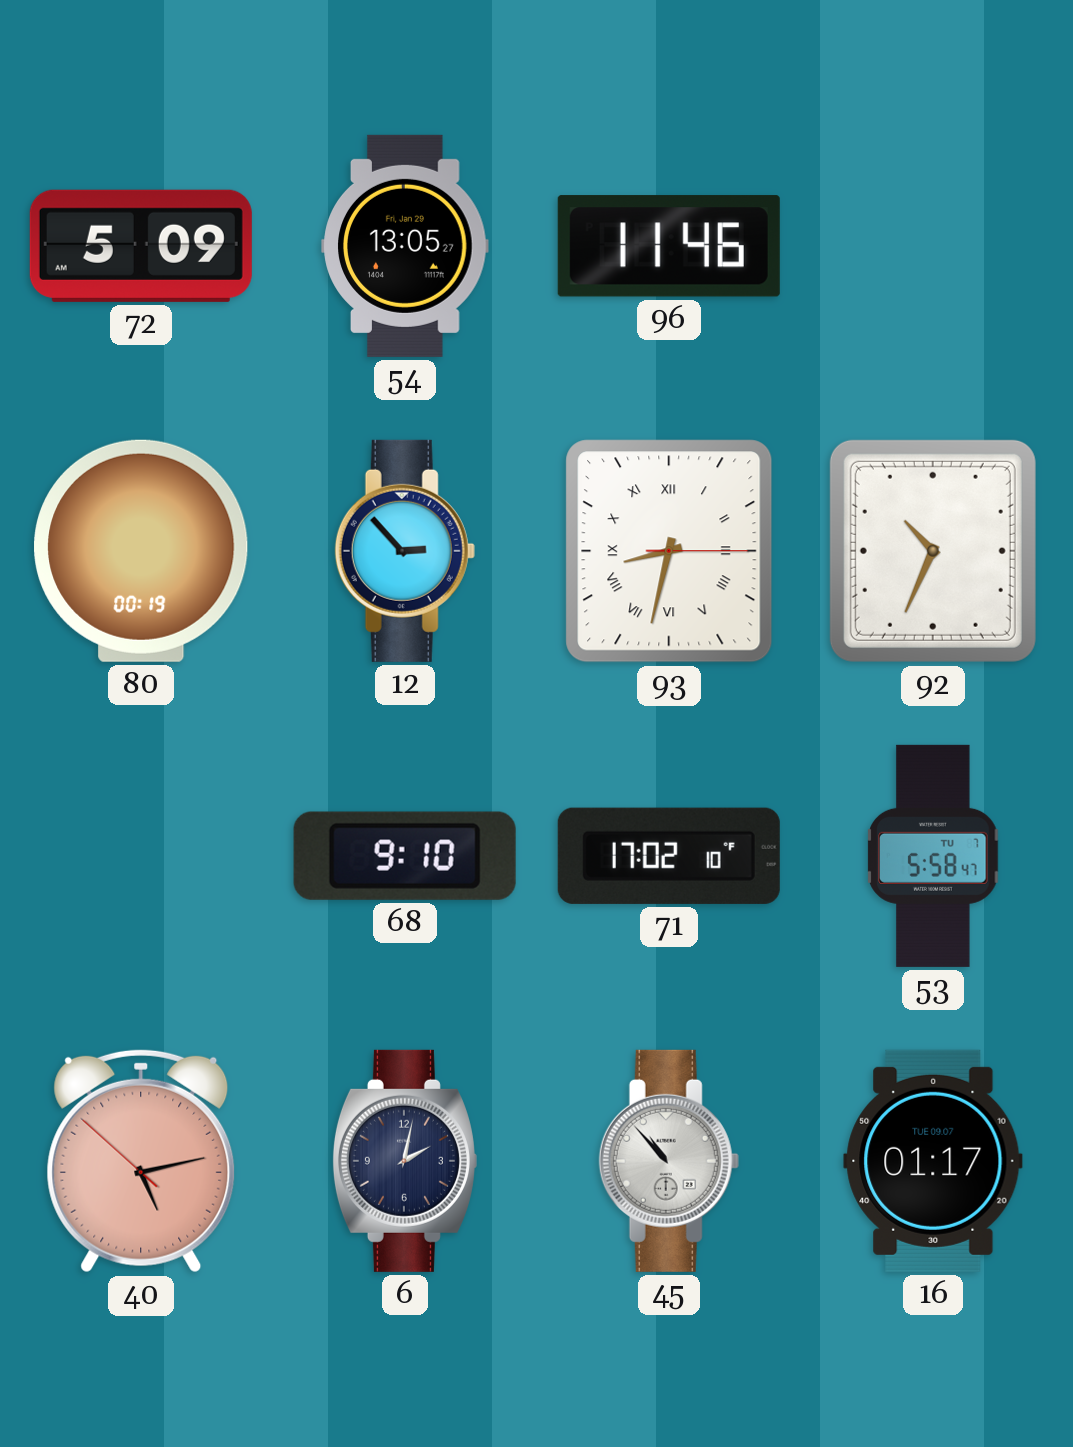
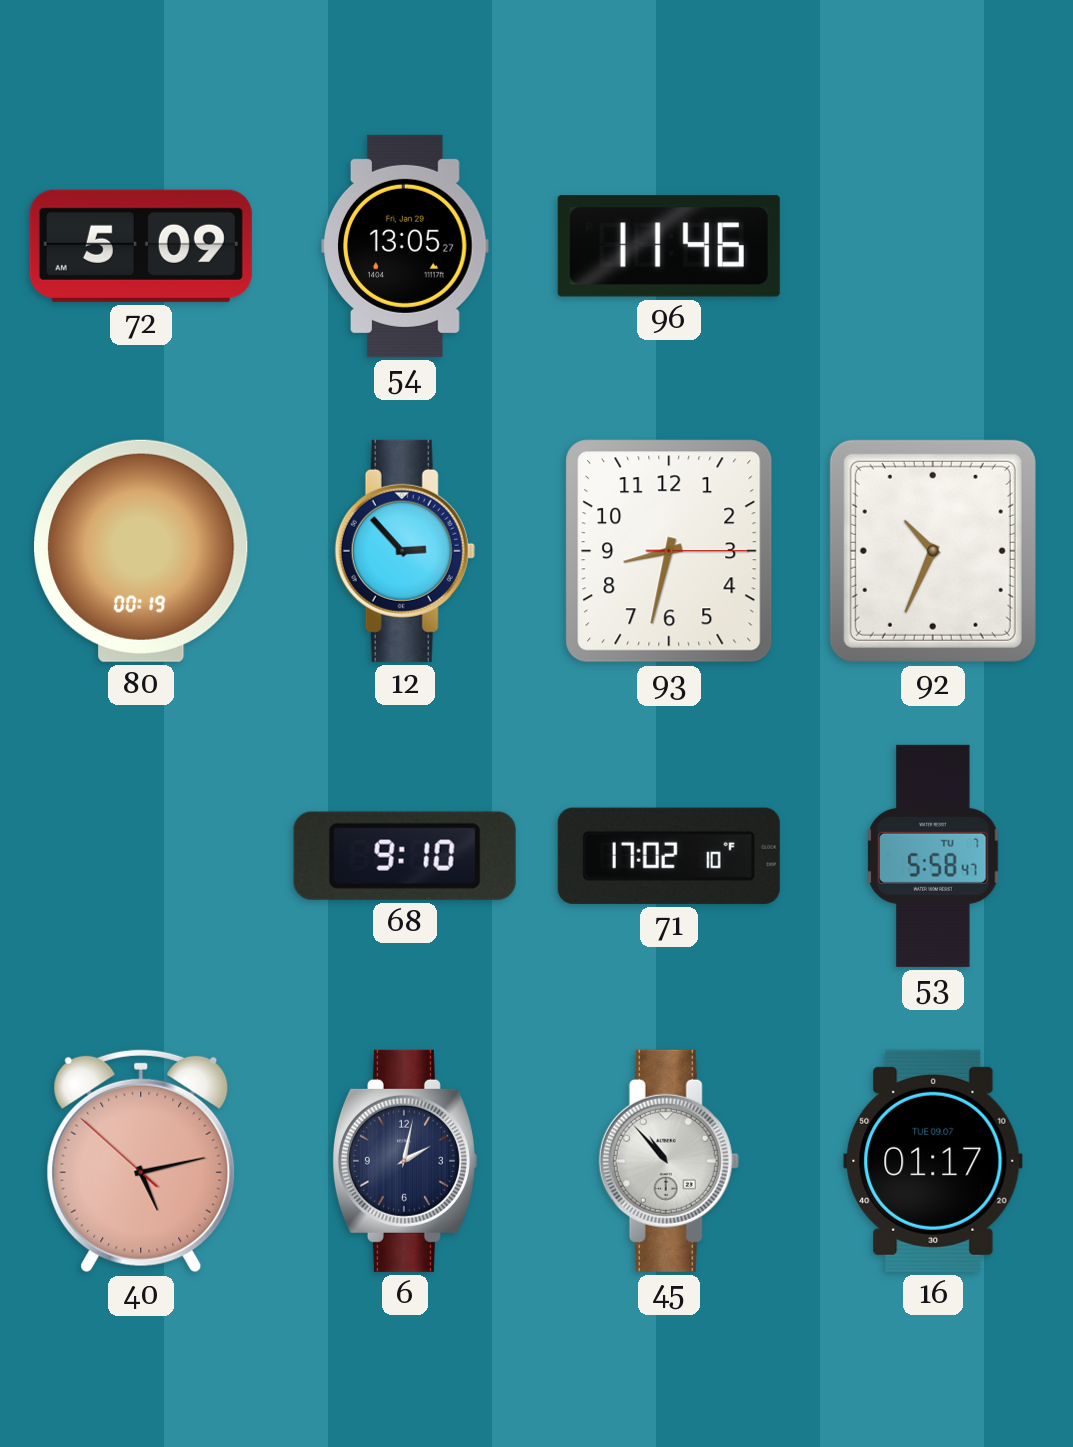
93 numerals: Roman -> Arabic
